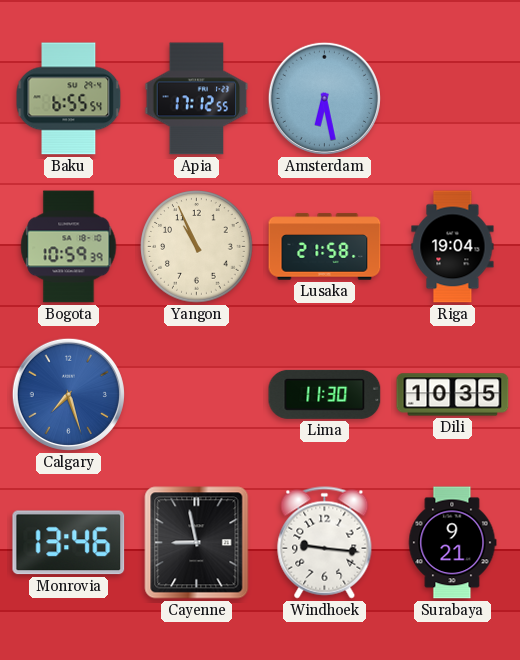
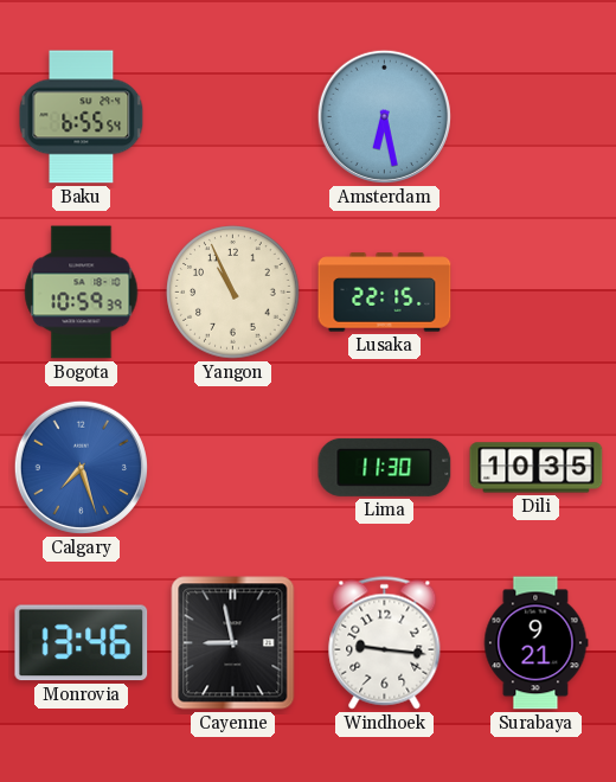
Apia: 17:12 -> none
Lusaka: 21:58 -> 22:15
Riga: 19:04 -> none
